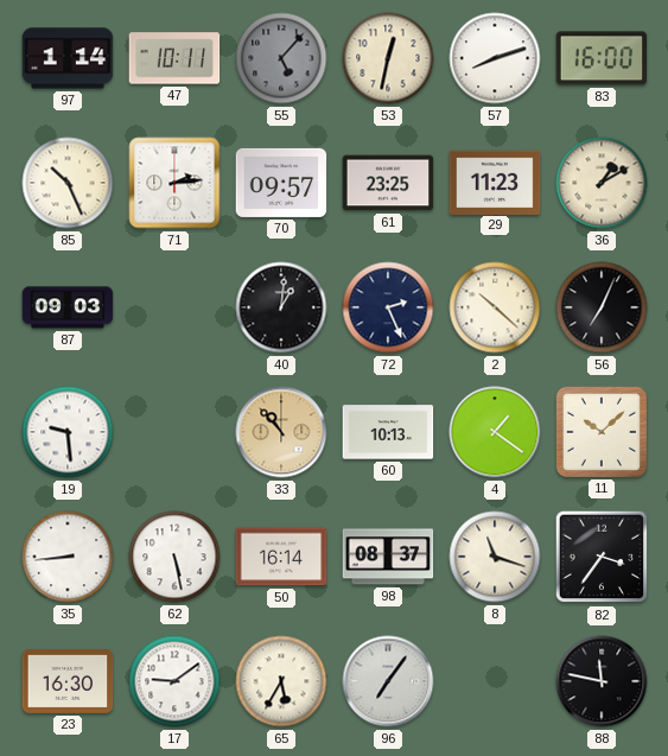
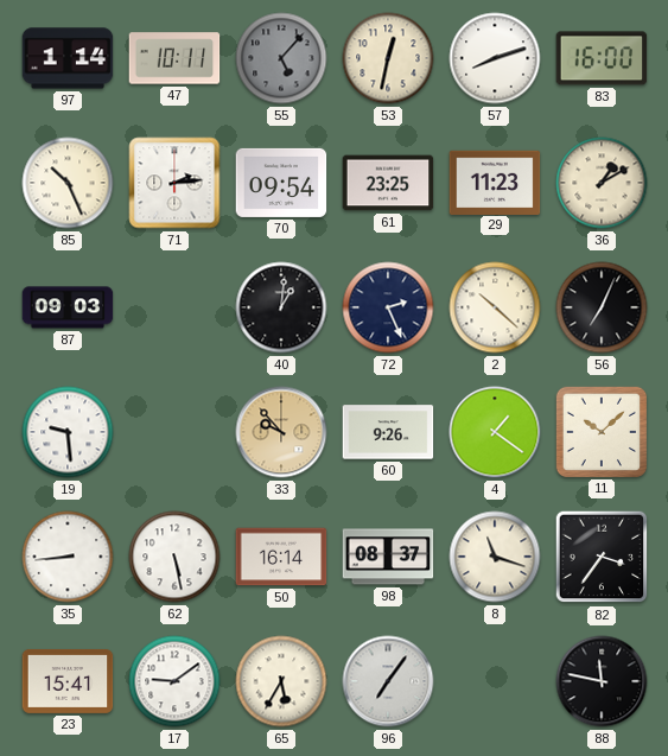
70: 09:57 -> 09:54
33: 10:53 -> 9:53
60: 10:13 -> 9:26
23: 16:30 -> 15:41
